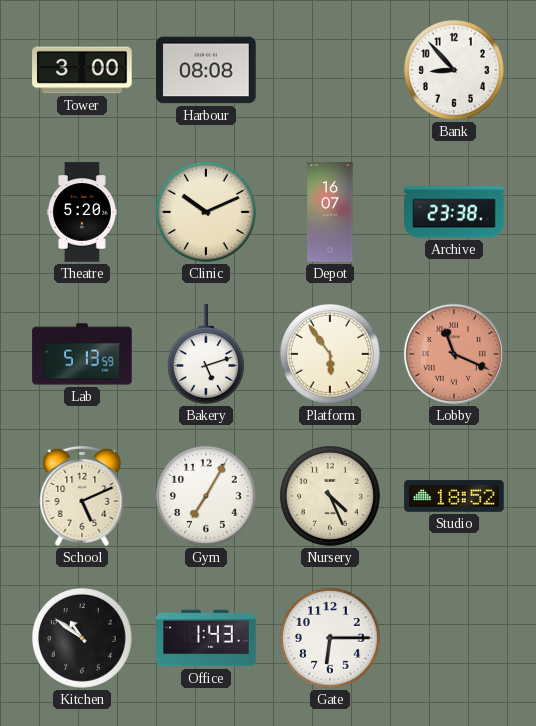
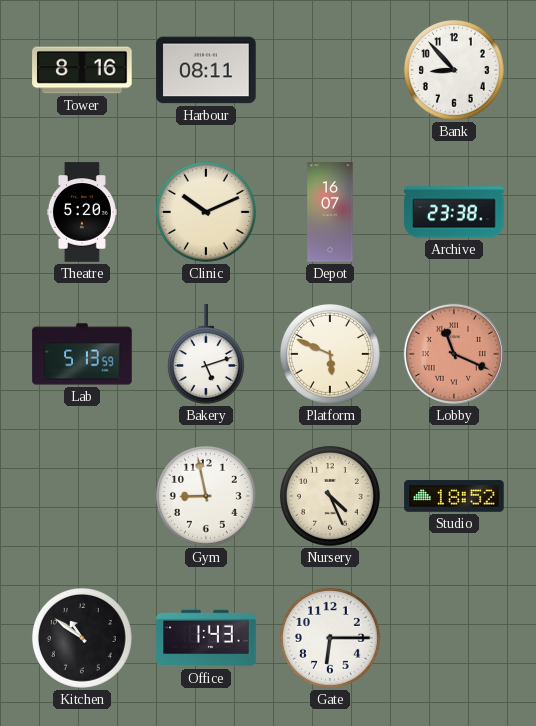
Tower: 3:00 -> 8:16
Harbour: 08:08 -> 08:11
Platform: 5:54 -> 5:49
School: 5:11 -> none
Gym: 7:05 -> 8:58
